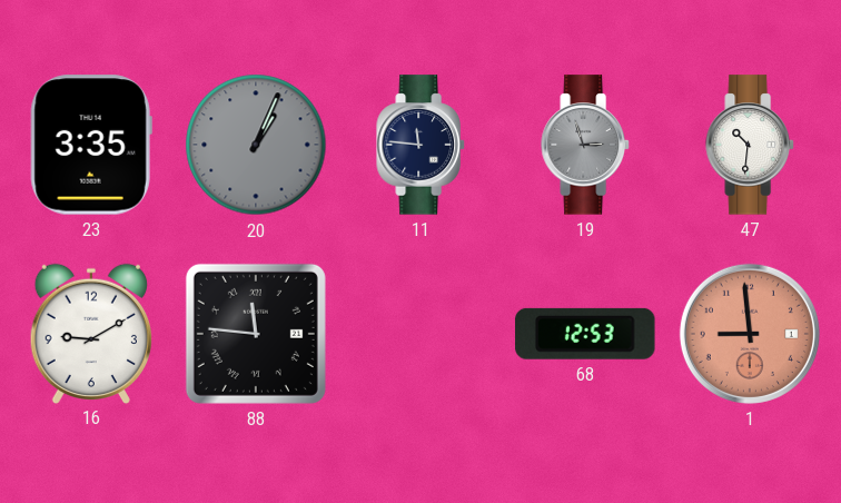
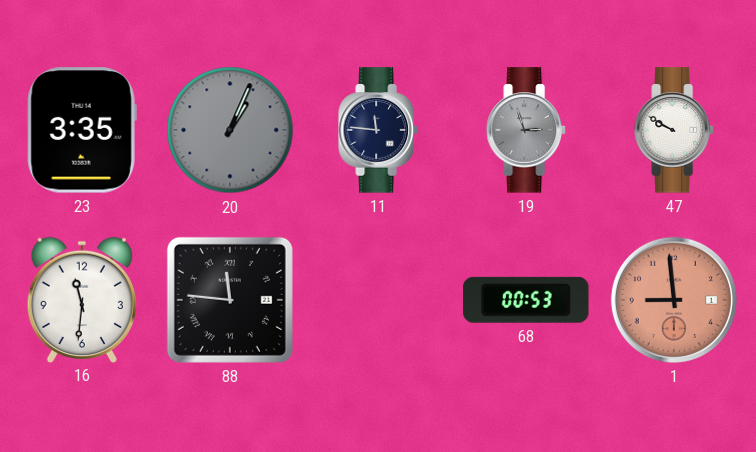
47: 10:31 -> 9:50
16: 9:10 -> 11:31
68: 12:53 -> 00:53
